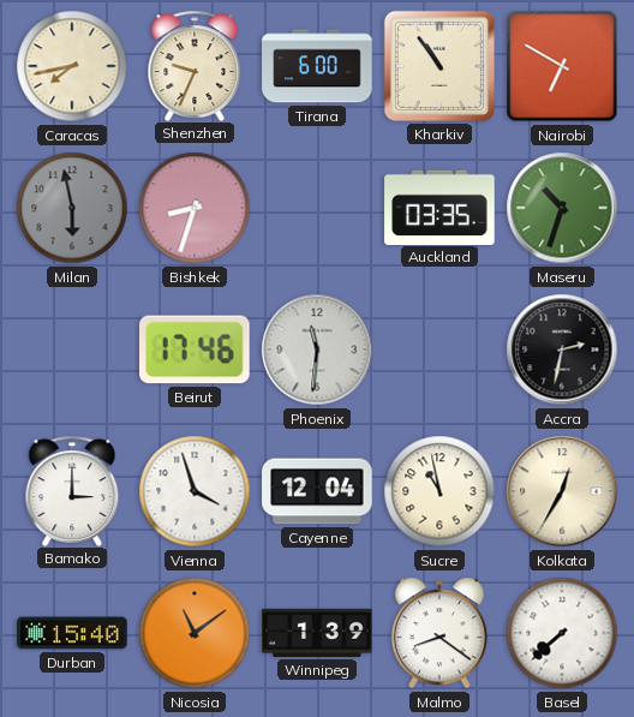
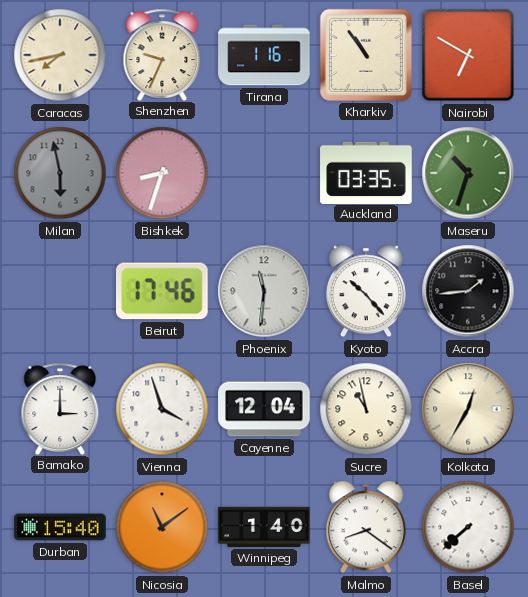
Tirana: 6:00 -> 1:16
Kyoto: none -> 10:23
Accra: 2:32 -> 1:44
Winnipeg: 1:39 -> 1:40
